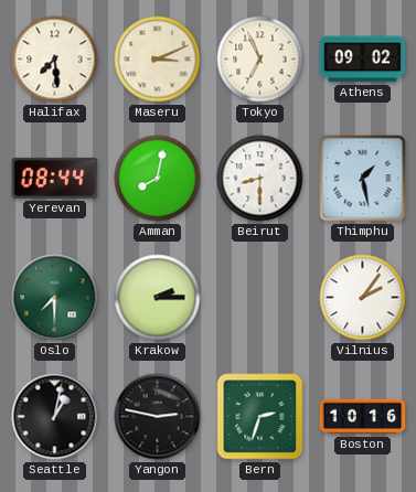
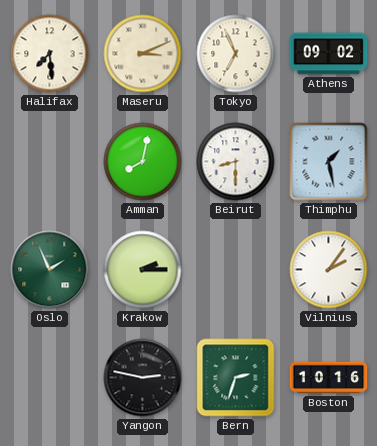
Yerevan: 08:44 -> none
Oslo: 7:30 -> 1:56
Seattle: 1:02 -> none
